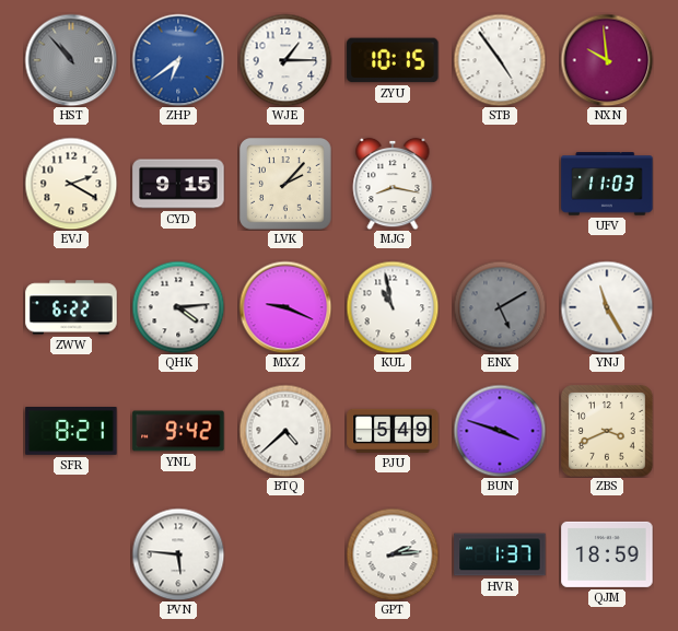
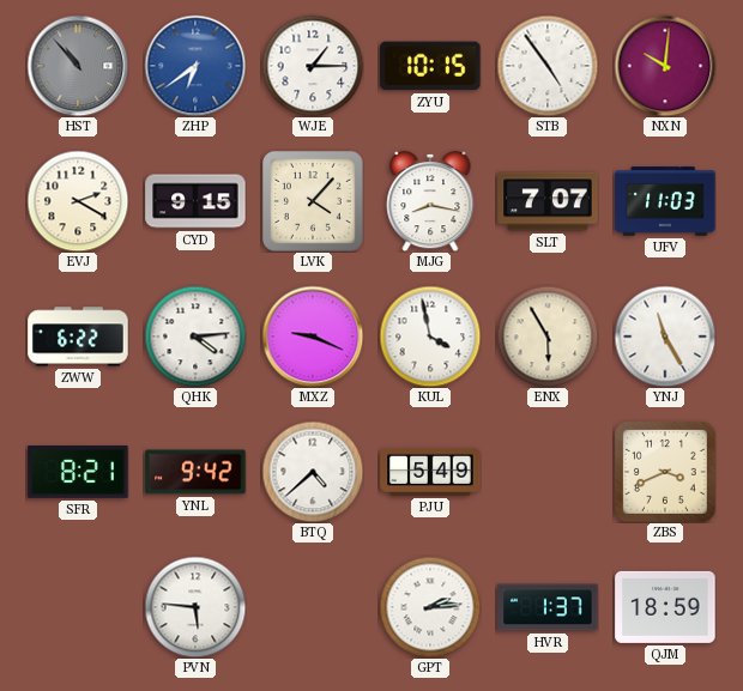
NXN: 9:59 -> 10:01
LVK: 2:07 -> 4:07
SLT: none -> 7:07
KUL: 10:58 -> 3:58
ENX: 5:10 -> 5:55
ENX dial: grey -> cream
BUN: 3:48 -> none
